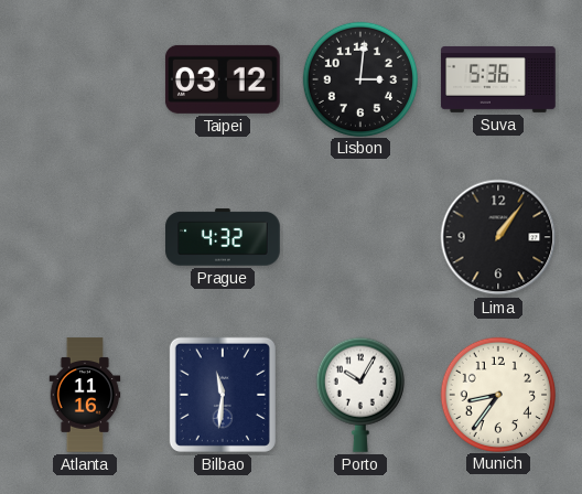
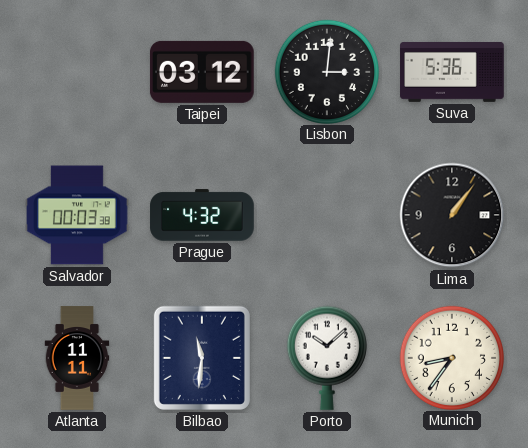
Salvador: none -> 00:03
Atlanta: 11:16 -> 11:11
Porto: 10:05 -> 10:08
